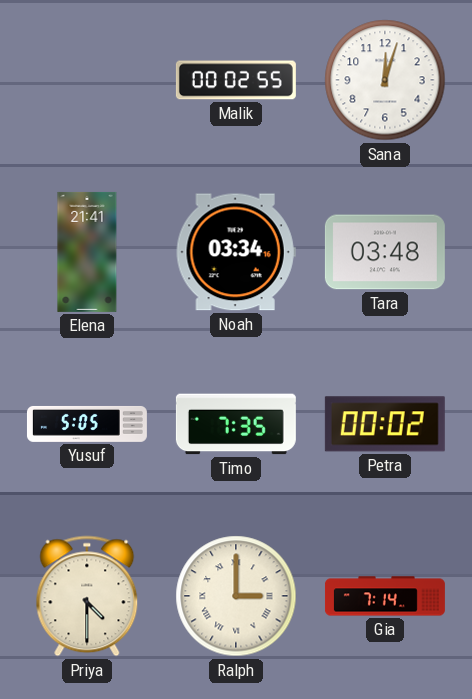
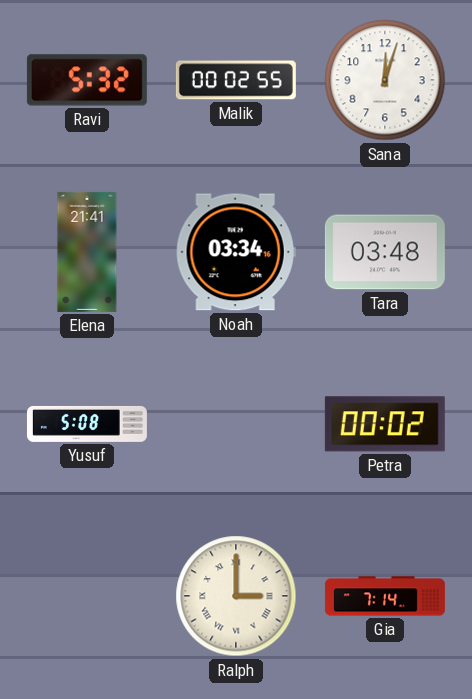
Ravi: none -> 5:32
Yusuf: 5:05 -> 5:08
Timo: 7:35 -> none
Priya: 4:30 -> none
